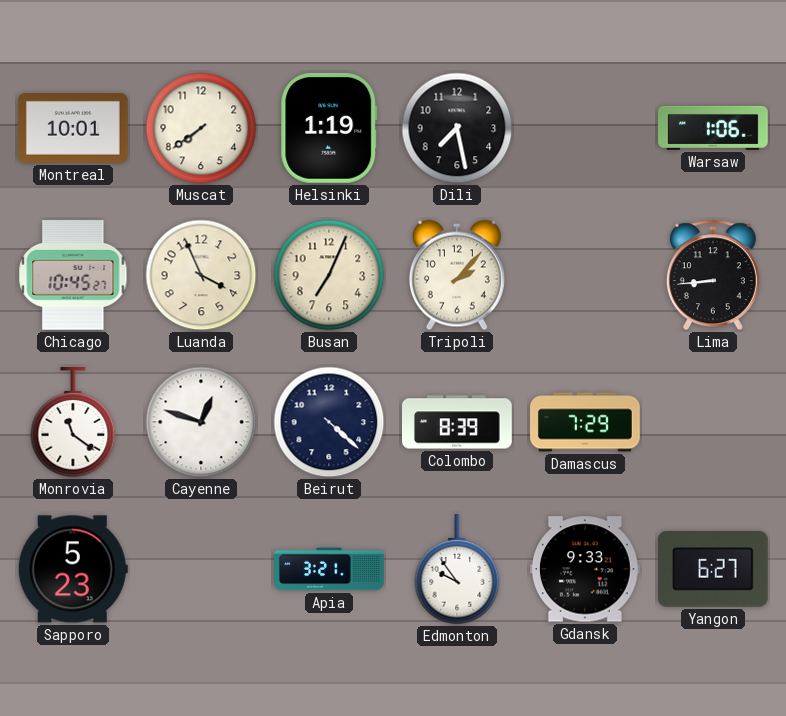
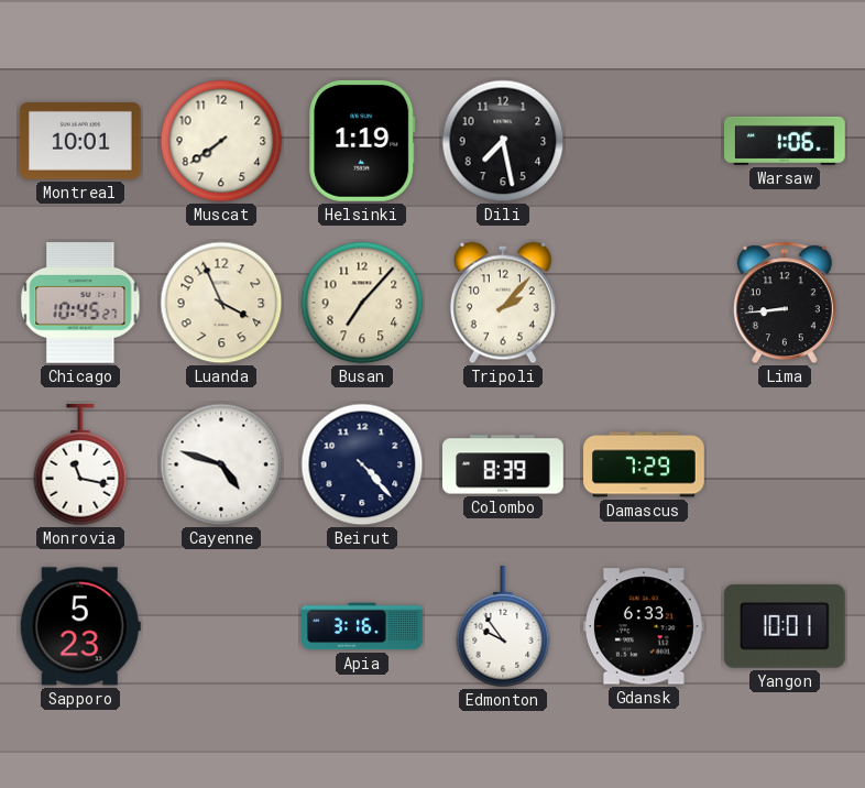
Busan: 7:04 -> 7:07
Monrovia: 11:21 -> 11:17
Cayenne: 12:48 -> 4:48
Beirut: 4:22 -> 4:23
Apia: 3:21 -> 3:16
Gdansk: 9:33 -> 6:33
Yangon: 6:27 -> 10:01
